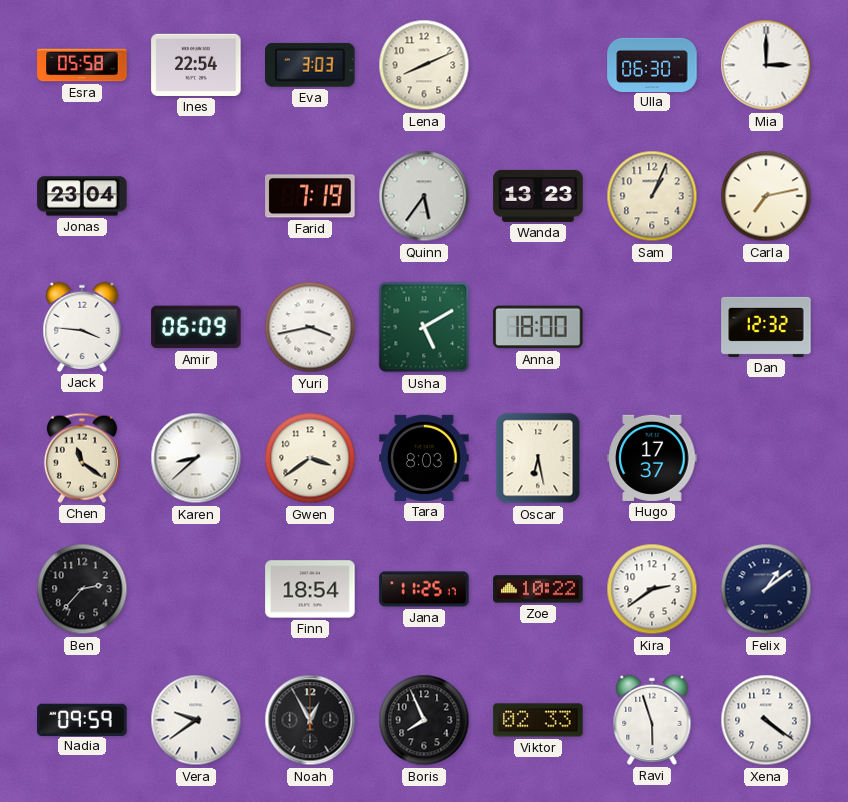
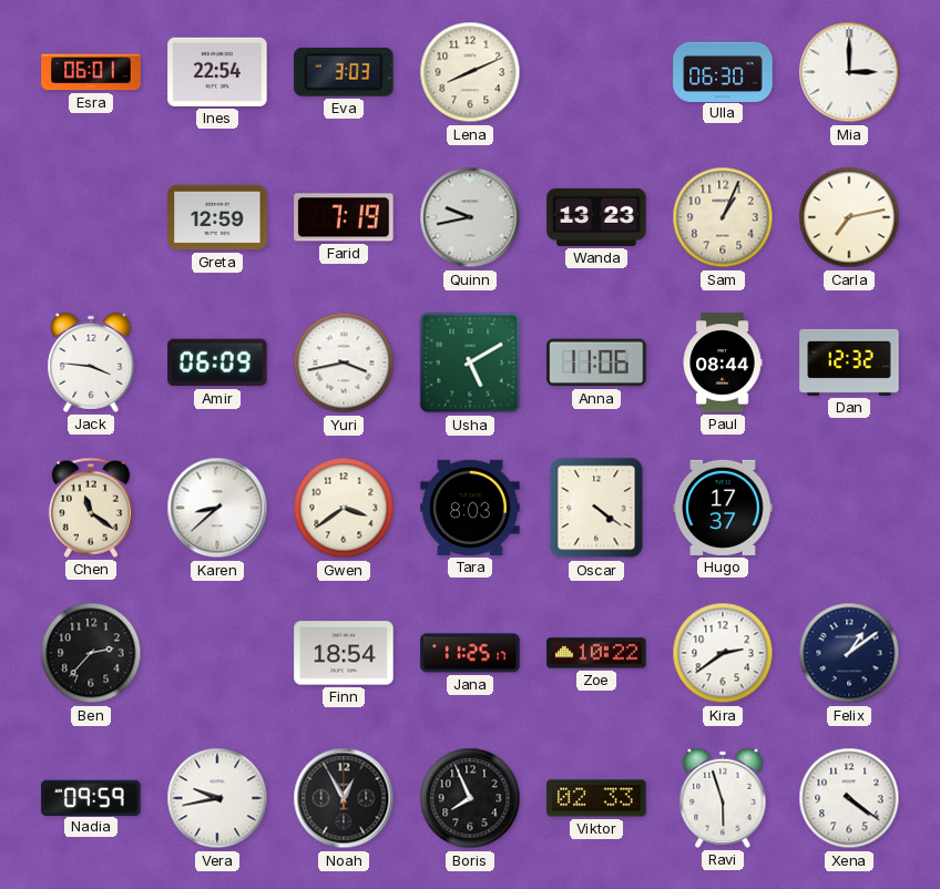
Esra: 05:58 -> 06:01
Jonas: 23:04 -> none
Greta: none -> 12:59
Quinn: 5:36 -> 9:43
Anna: 18:00 -> 11:06
Paul: none -> 08:44
Oscar: 6:28 -> 4:21
Vera: 9:39 -> 9:43
